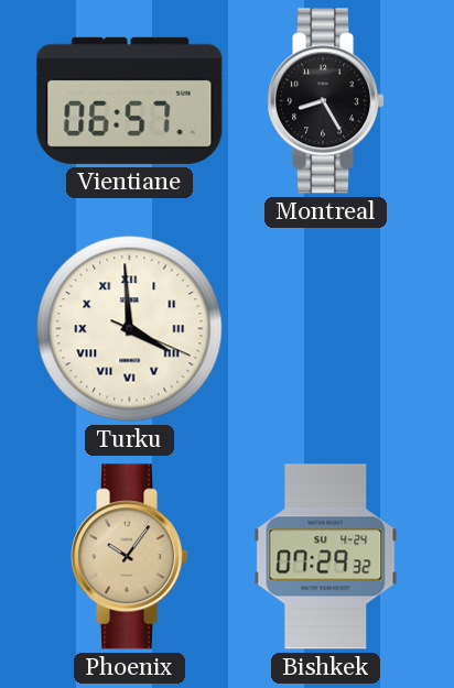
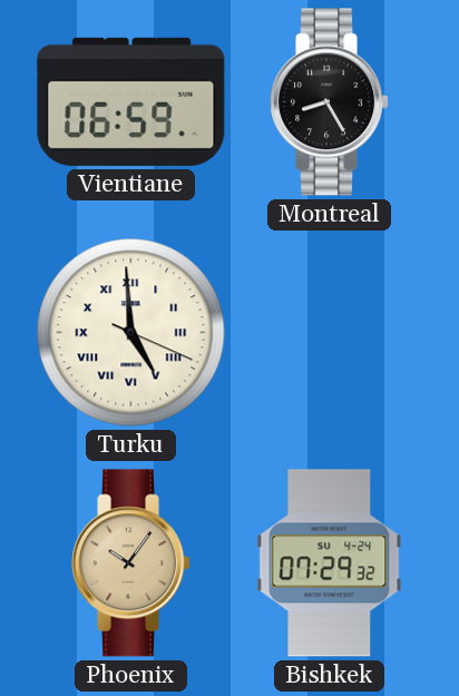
Vientiane: 06:57 -> 06:59
Turku: 3:59 -> 4:59
